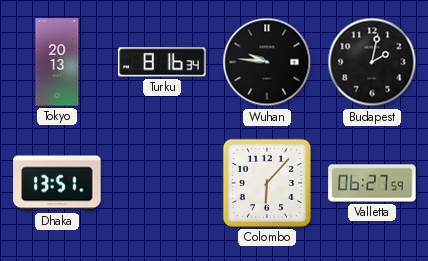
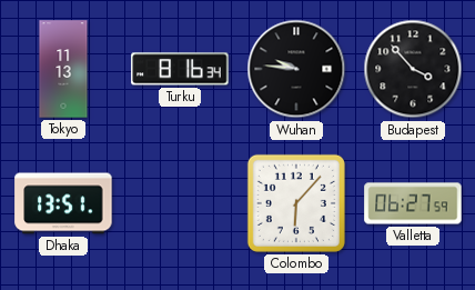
Tokyo: 20:13 -> 11:13
Budapest: 2:02 -> 3:53
